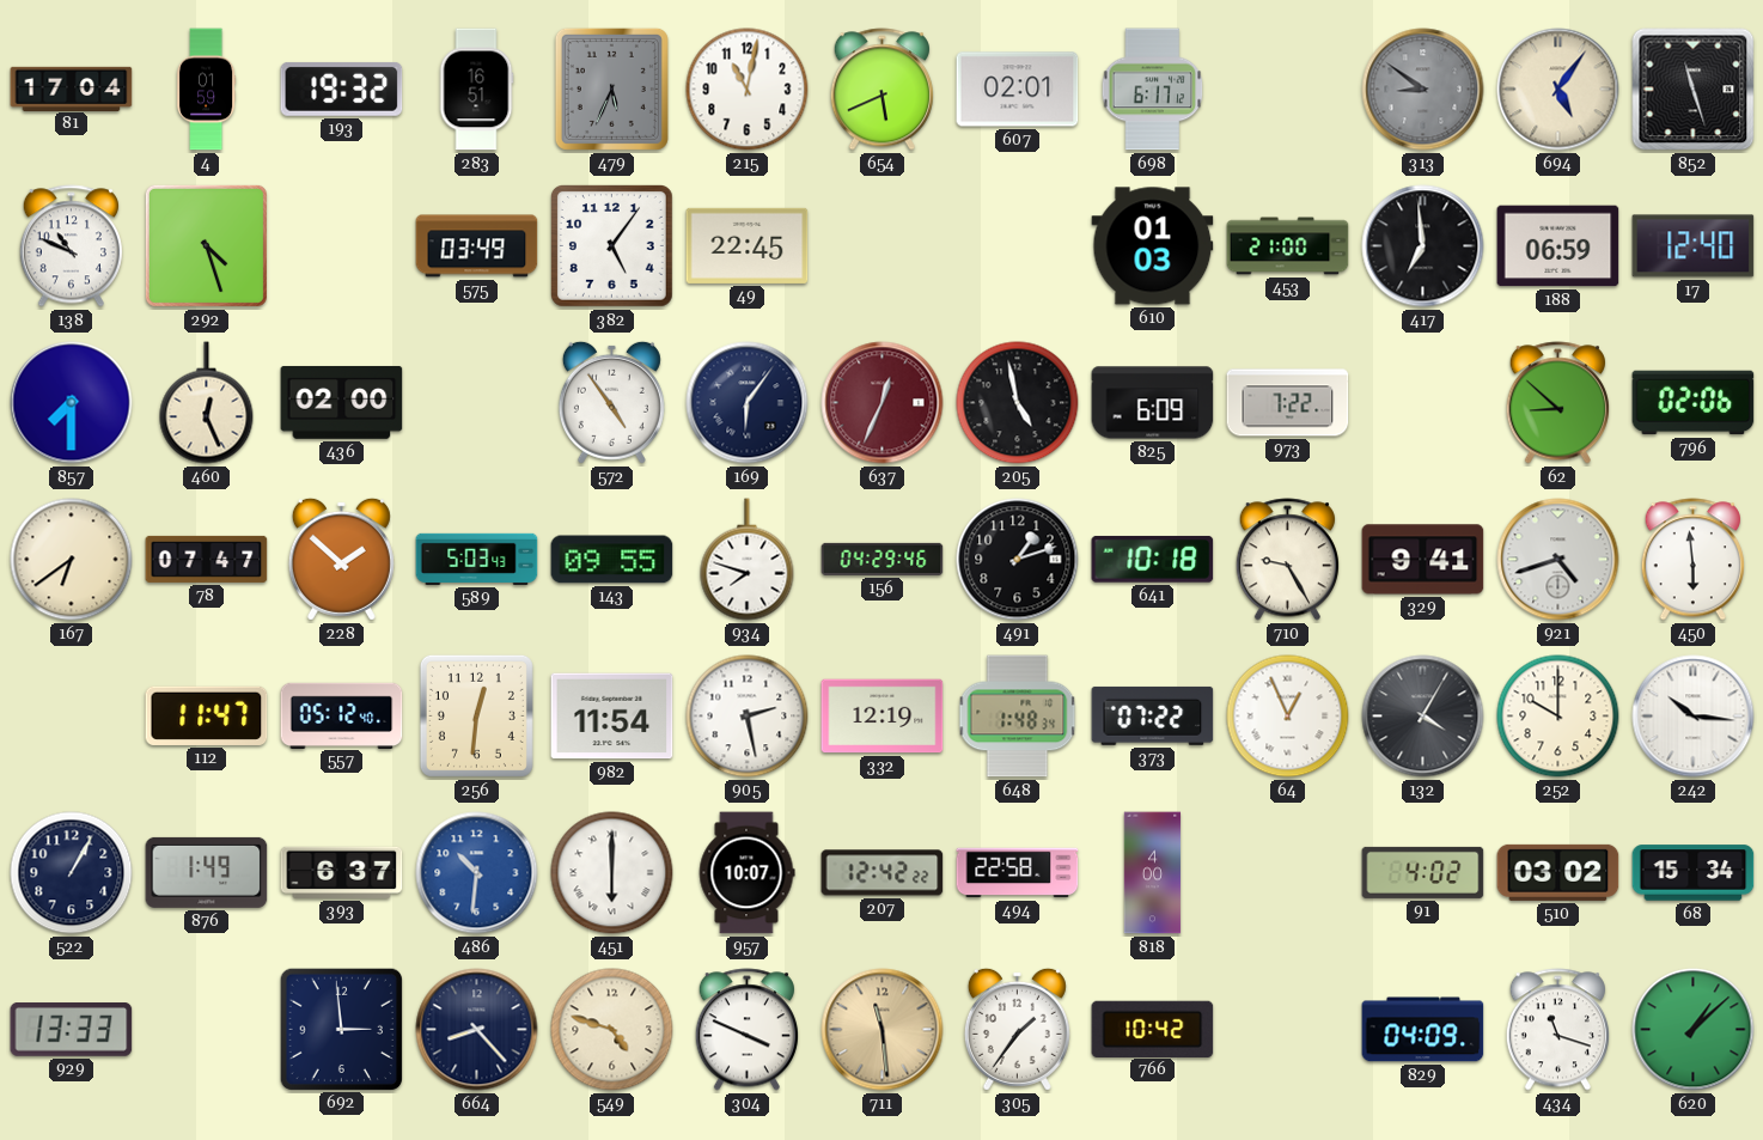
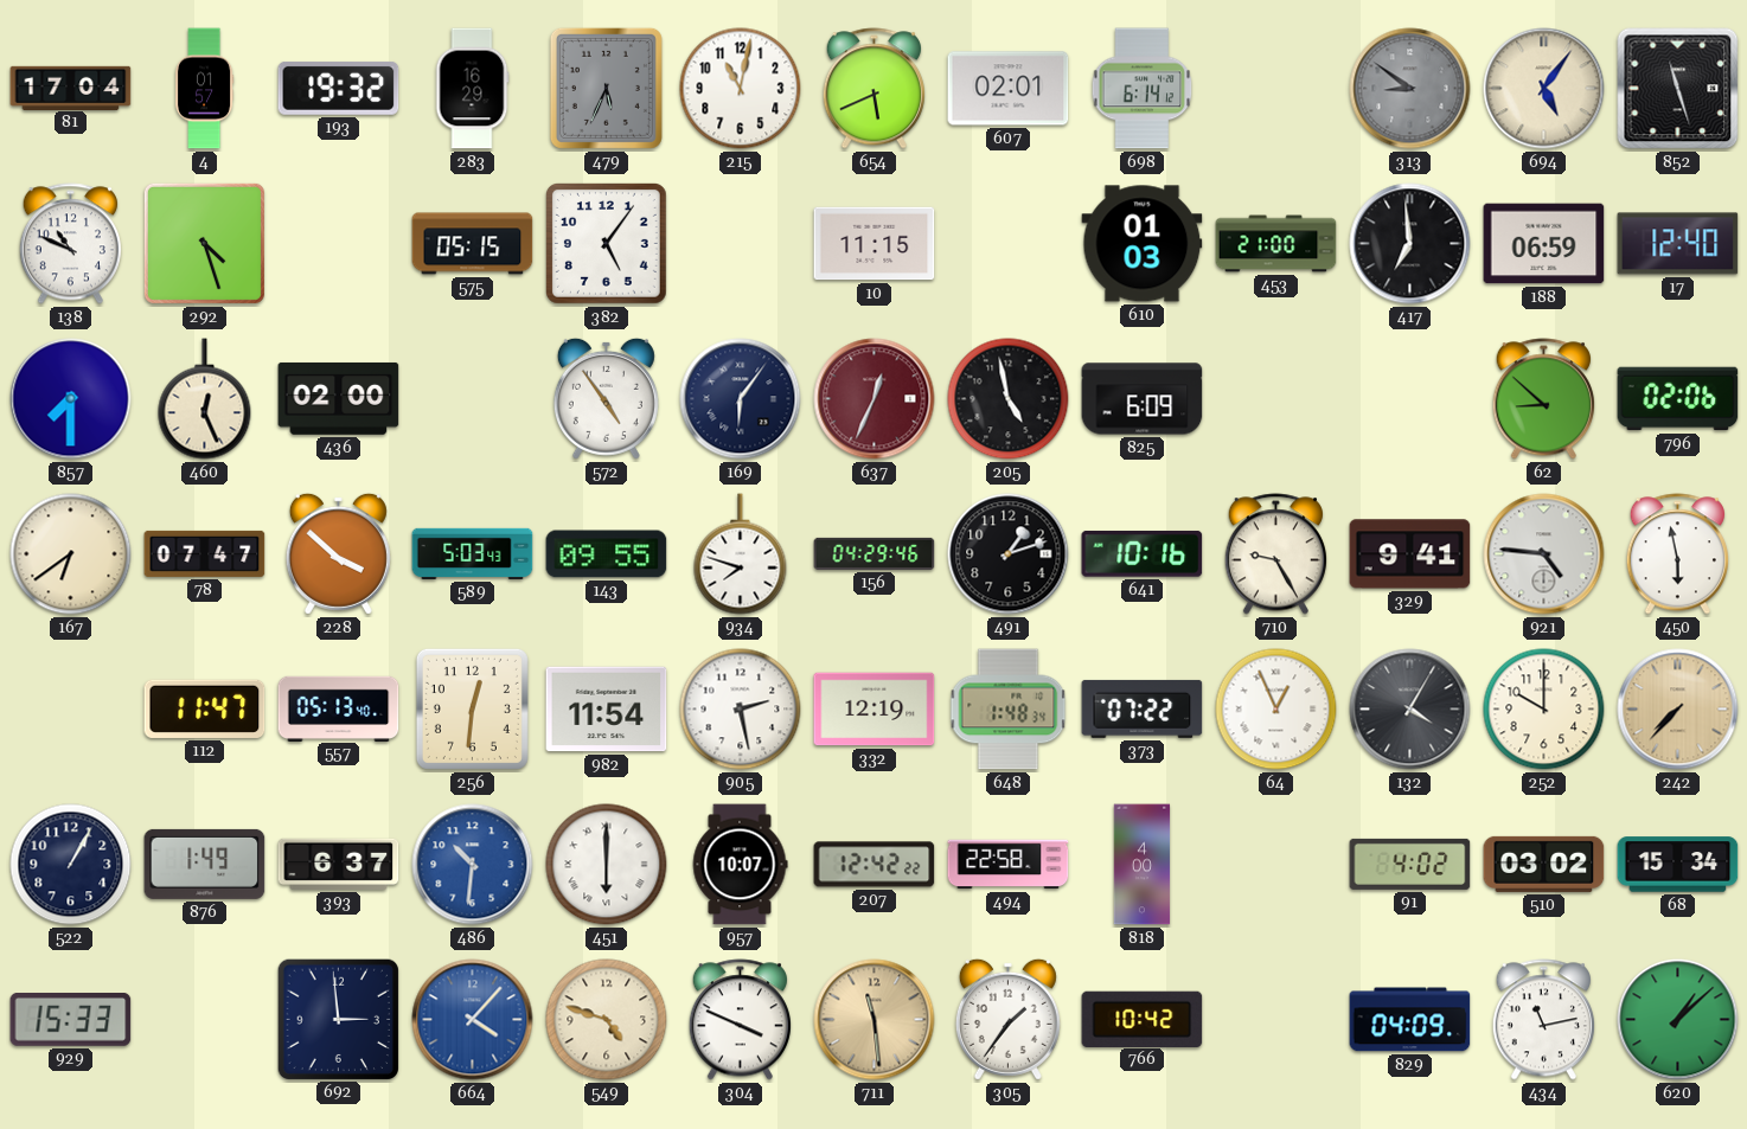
4: 01:59 -> 01:57
283: 16:51 -> 16:29
698: 6:17 -> 6:14
575: 03:49 -> 05:15
49: 22:45 -> none
10: none -> 11:15
973: 7:22 -> none
228: 1:52 -> 3:52
641: 10:18 -> 10:16
921: 4:42 -> 4:46
450: 5:59 -> 5:58
557: 05:12 -> 05:13
242: 10:16 -> 7:37
242 dial: white -> champagne
929: 13:33 -> 15:33
664: 8:23 -> 4:07
664 dial: navy -> blue
434: 11:18 -> 11:13
